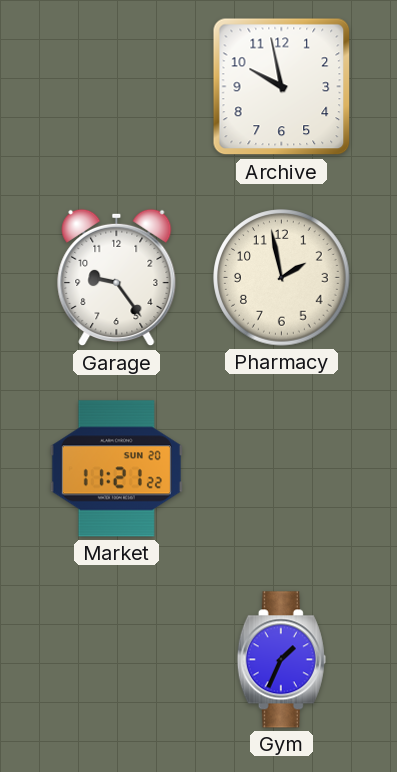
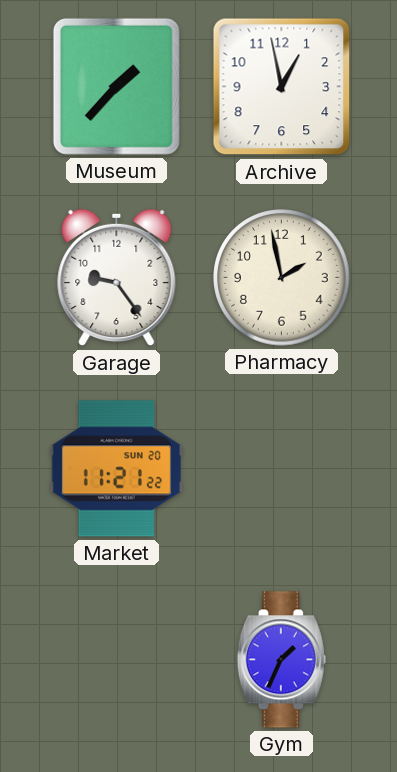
Museum: none -> 1:37
Archive: 9:58 -> 12:58
